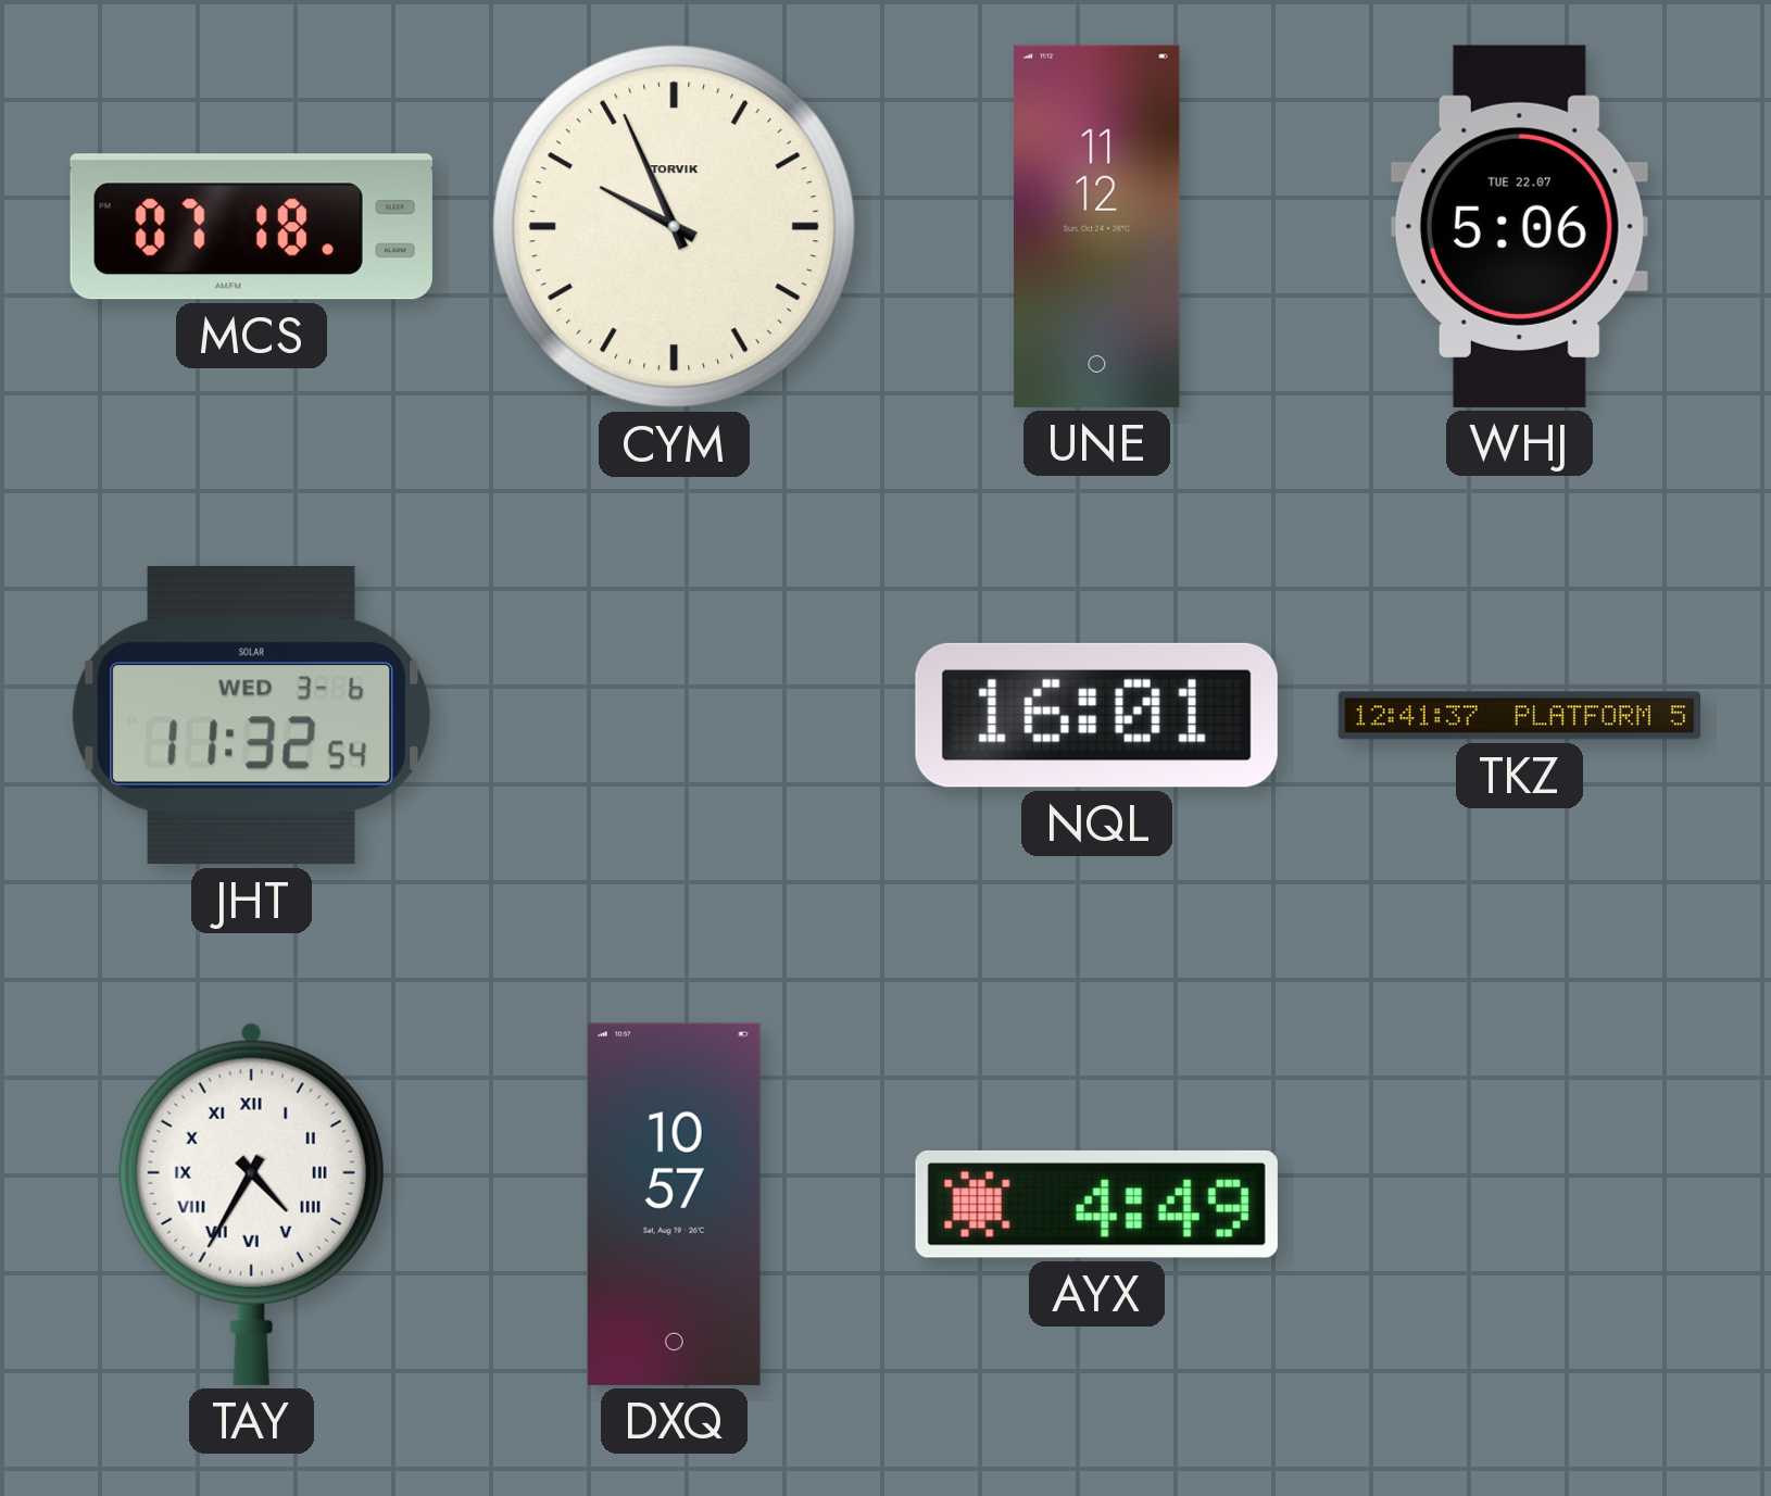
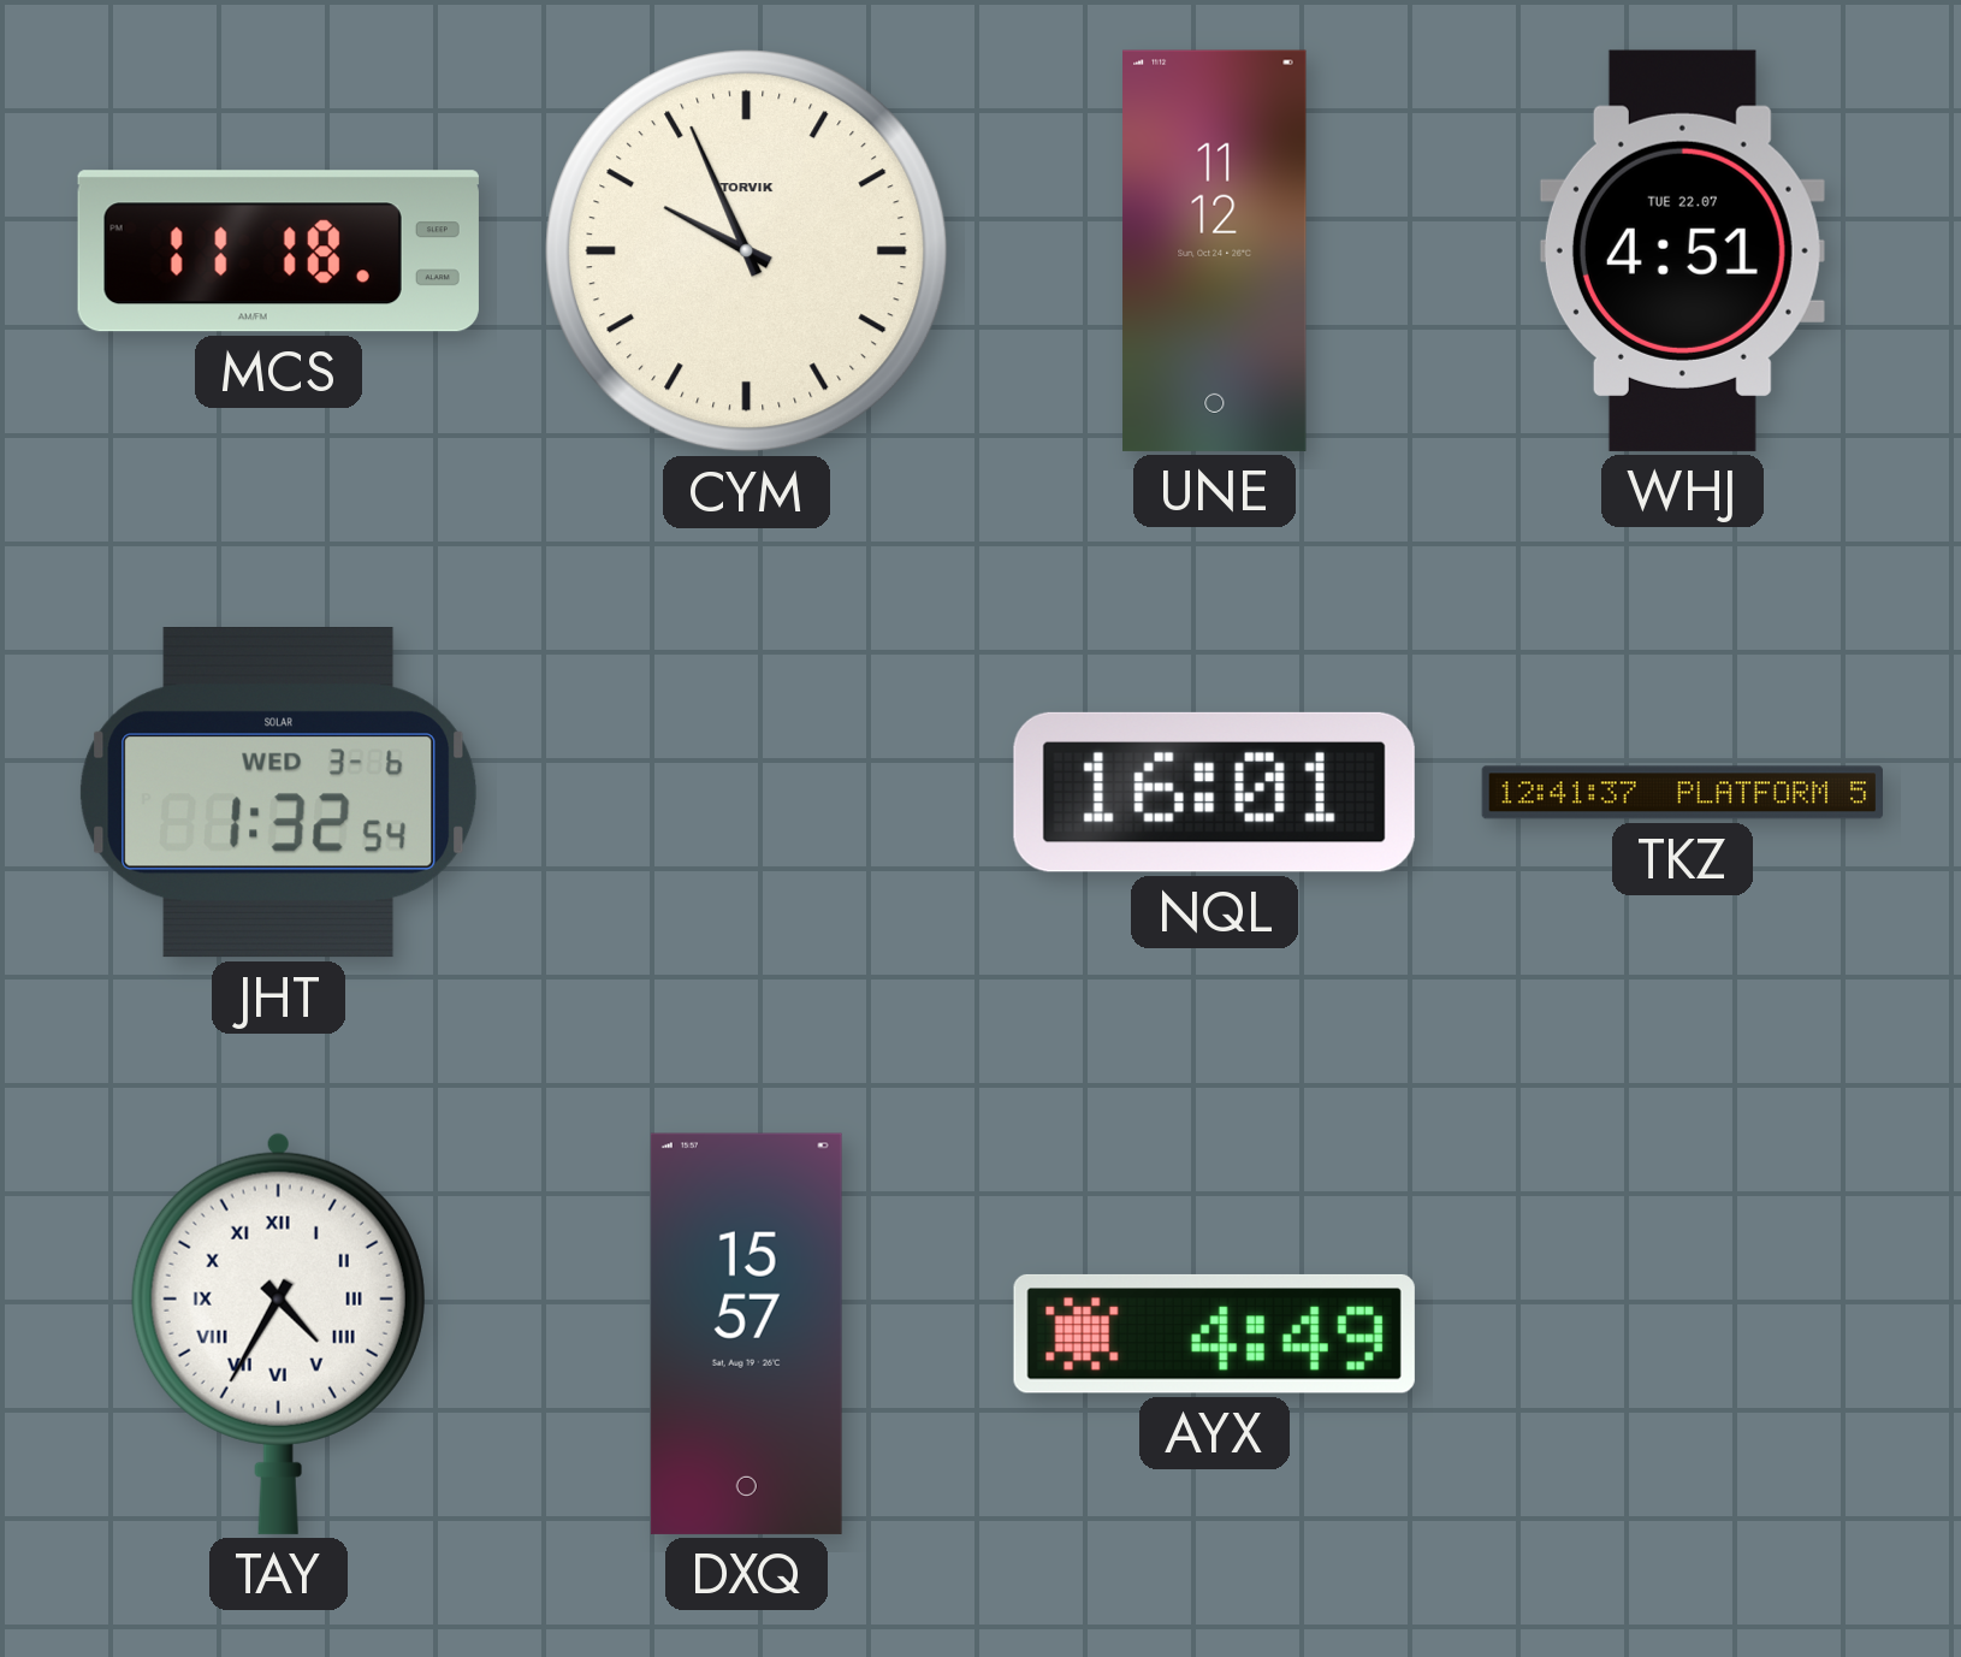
MCS: 07:18 -> 11:18
WHJ: 5:06 -> 4:51
JHT: 11:32 -> 1:32
DXQ: 10:57 -> 15:57
